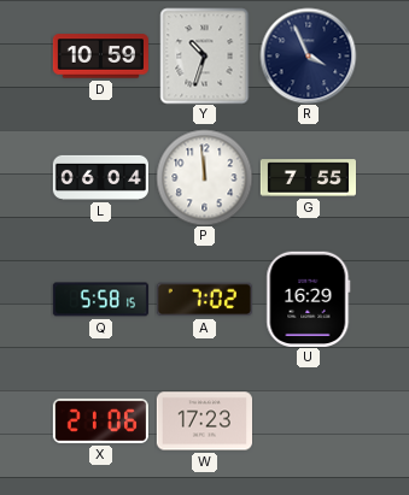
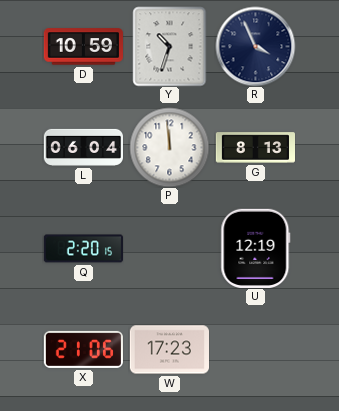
G: 7:55 -> 8:13
Q: 5:58 -> 2:20
A: 7:02 -> none
U: 16:29 -> 12:19
